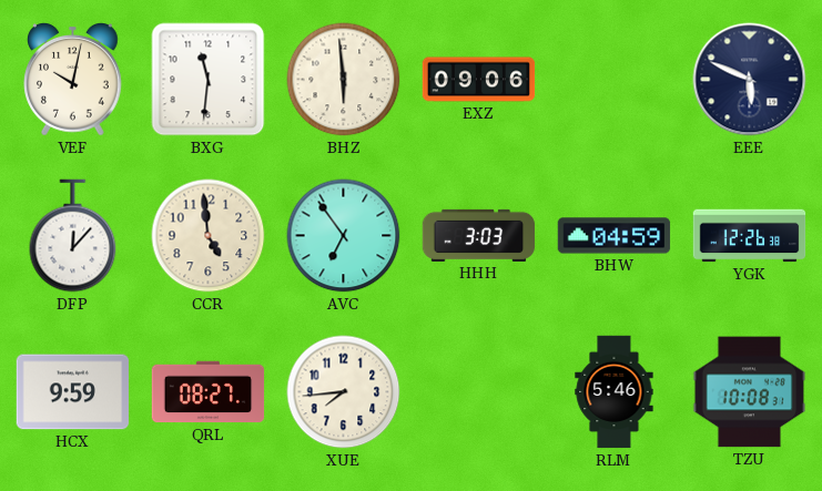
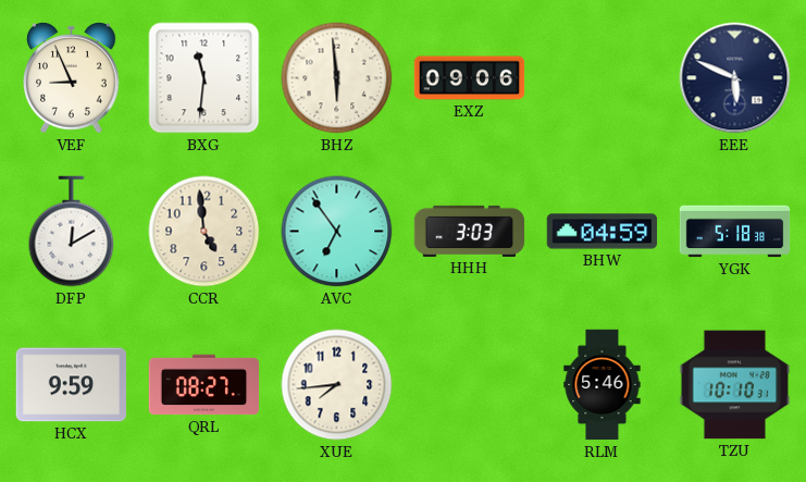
VEF: 10:02 -> 8:56
DFP: 12:07 -> 12:10
YGK: 12:26 -> 5:18
TZU: 10:08 -> 10:10
